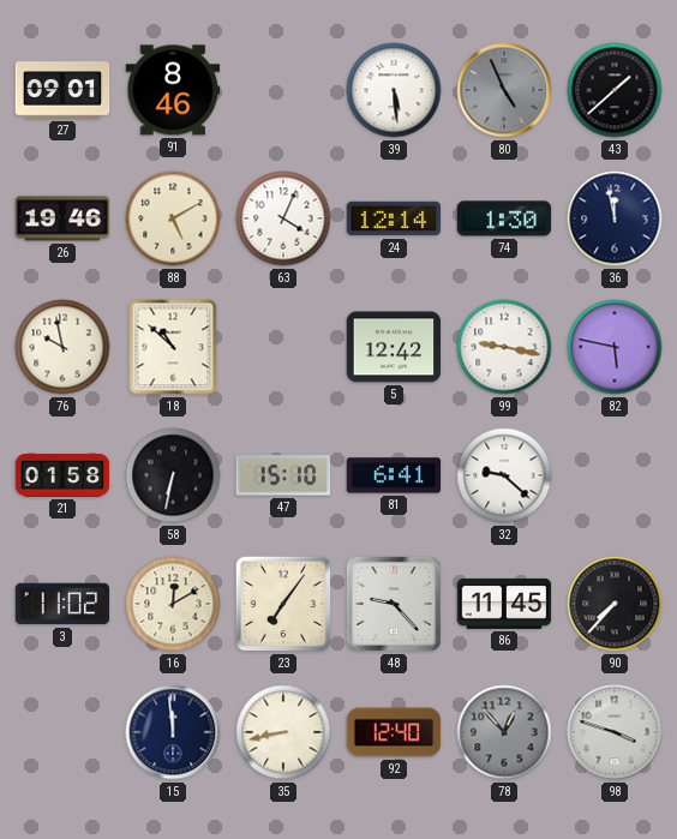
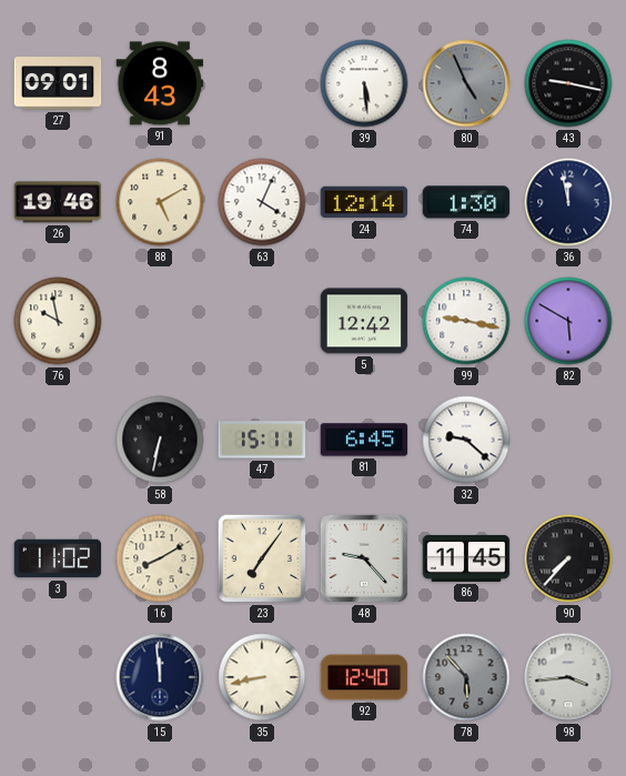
91: 8:46 -> 8:43
43: 1:38 -> 9:17
18: 10:52 -> none
82: 5:47 -> 5:50
21: 01:58 -> none
47: 15:10 -> 15:11
81: 6:41 -> 6:45
16: 12:10 -> 8:10
78: 12:53 -> 5:53
98: 3:48 -> 3:44
